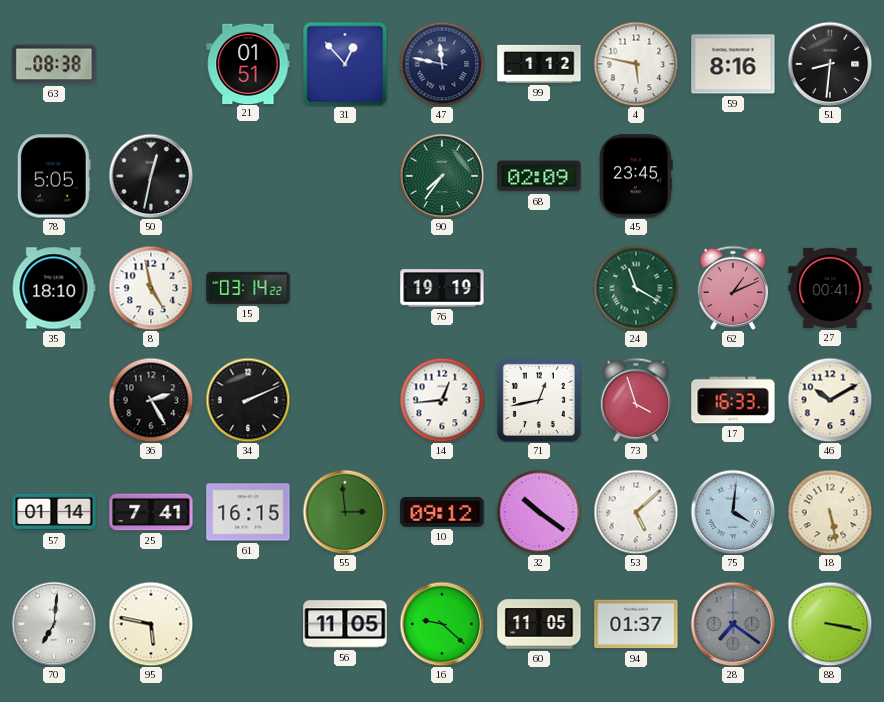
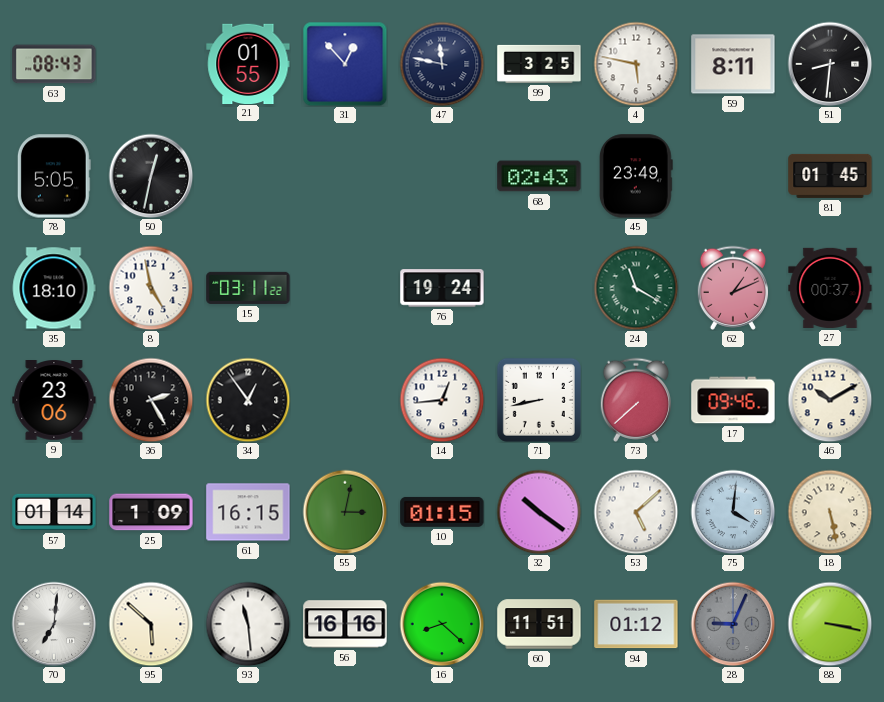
63: 08:38 -> 08:43
21: 01:51 -> 01:55
99: 1:12 -> 3:25
59: 8:16 -> 8:11
90: 7:36 -> none
68: 02:09 -> 02:43
45: 23:45 -> 23:49
81: none -> 01:45
15: 03:14 -> 03:11
76: 19:19 -> 19:24
27: 00:41 -> 00:37
9: none -> 23:06
34: 2:11 -> 12:54
71: 12:43 -> 8:43
73: 3:57 -> 7:38
17: 16:33 -> 09:46
25: 7:41 -> 1:09
55: 2:59 -> 3:02
10: 09:12 -> 01:15
95: 5:47 -> 5:52
93: none -> 11:29
56: 11:05 -> 16:16
16: 9:22 -> 8:22
60: 11:05 -> 11:51
94: 01:37 -> 01:12
28: 7:21 -> 9:04
